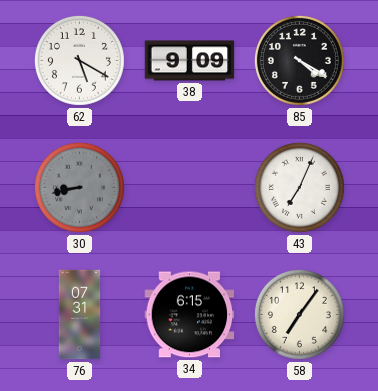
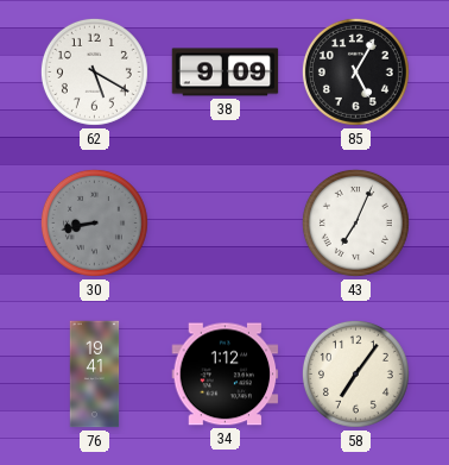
85: 4:20 -> 5:05
76: 07:31 -> 19:41
34: 6:15 -> 1:12
